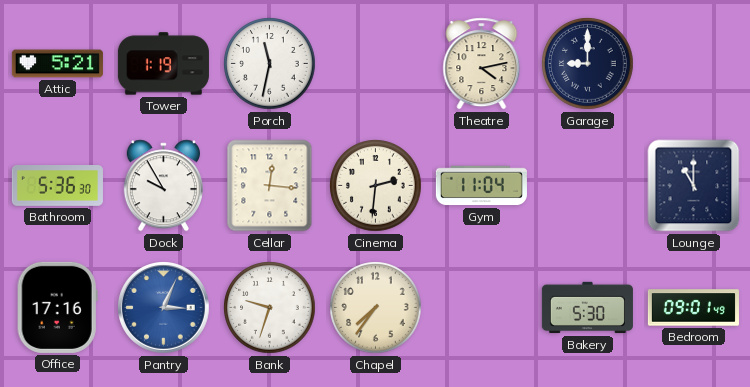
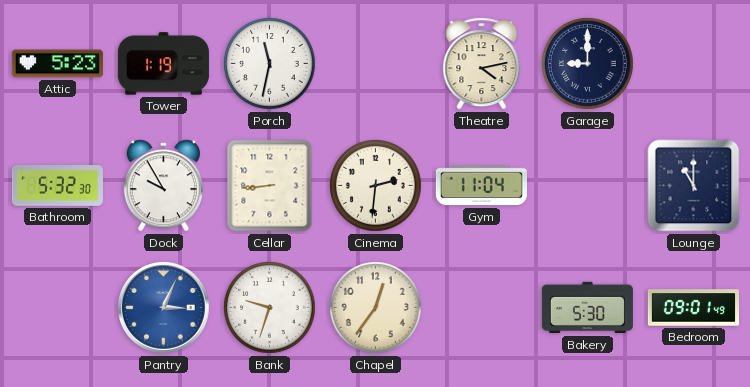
Attic: 5:21 -> 5:23
Bathroom: 5:36 -> 5:32
Cellar: 12:16 -> 8:44
Office: 17:16 -> none
Chapel: 7:36 -> 12:36
